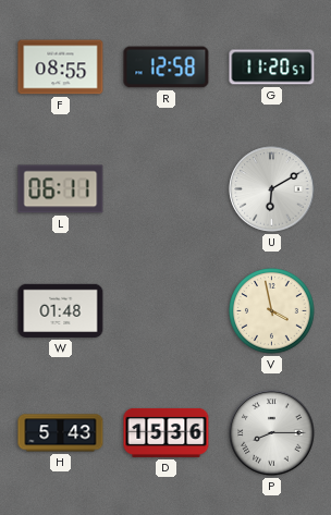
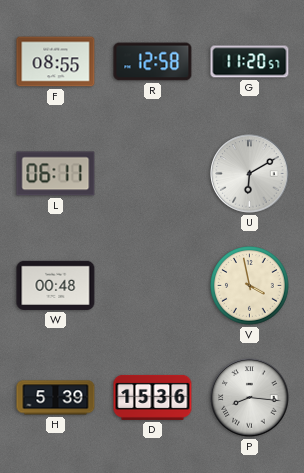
W: 01:48 -> 00:48
H: 5:43 -> 5:39
P: 8:15 -> 8:16
